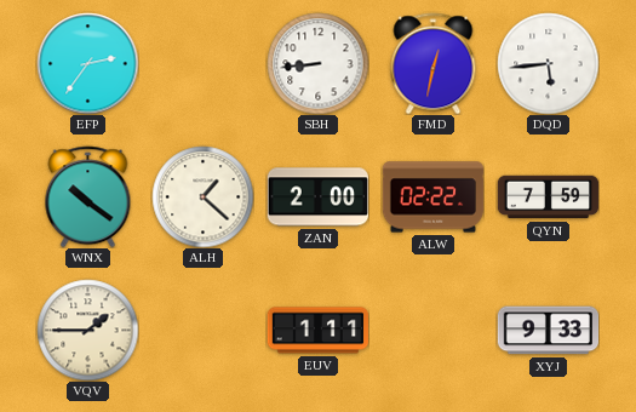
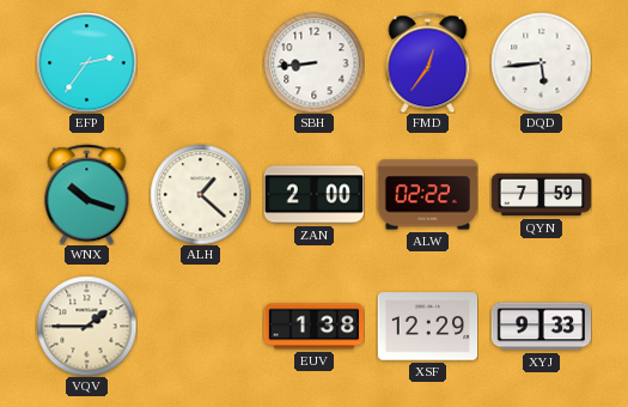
FMD: 12:32 -> 12:36
WNX: 10:21 -> 10:18
EUV: 1:11 -> 1:38
XSF: none -> 12:29
